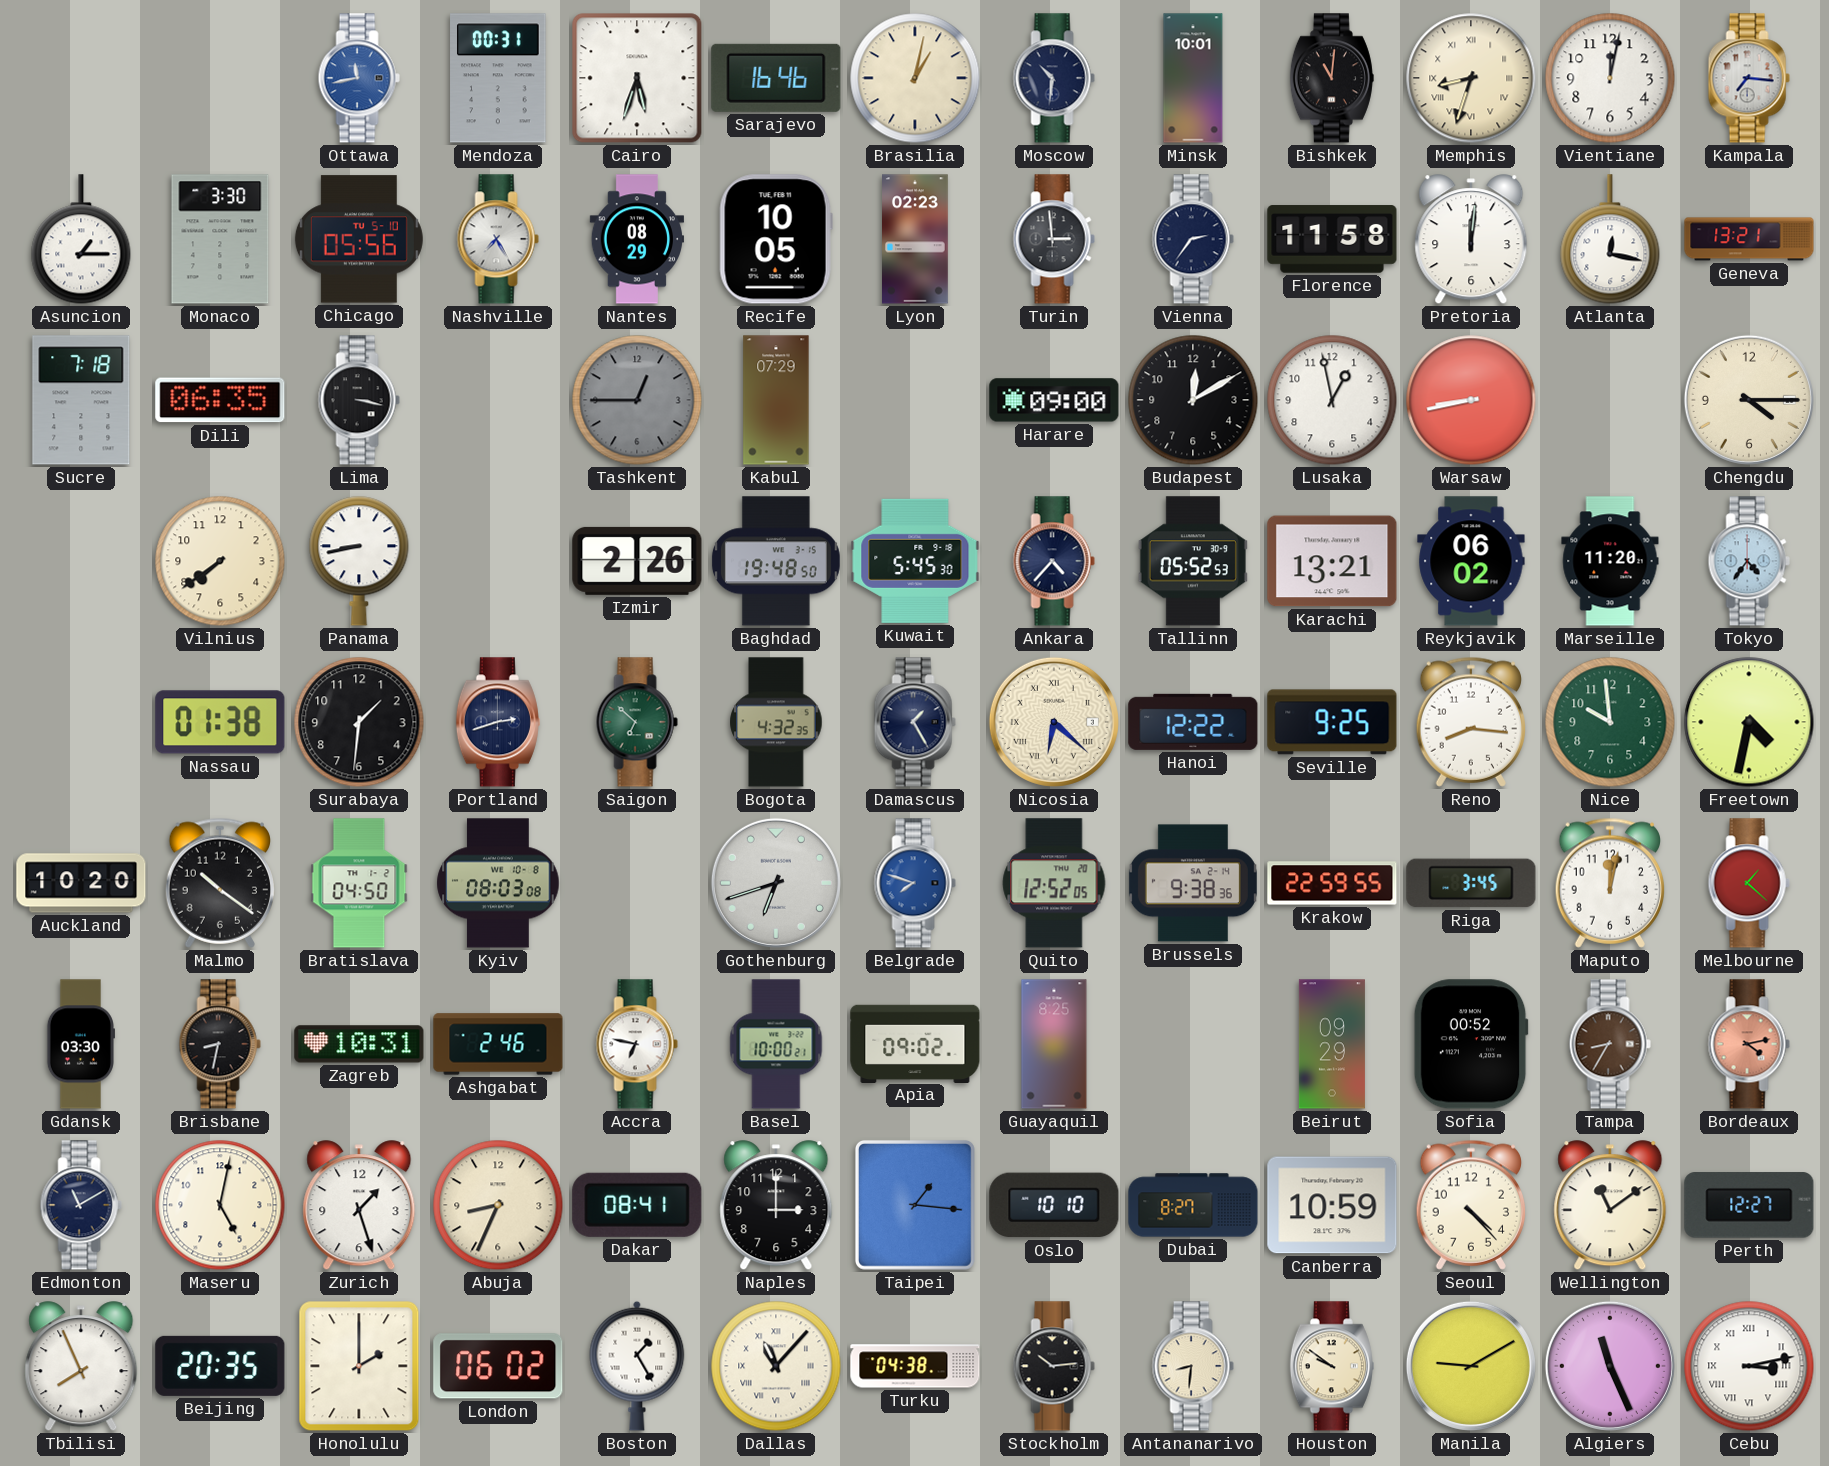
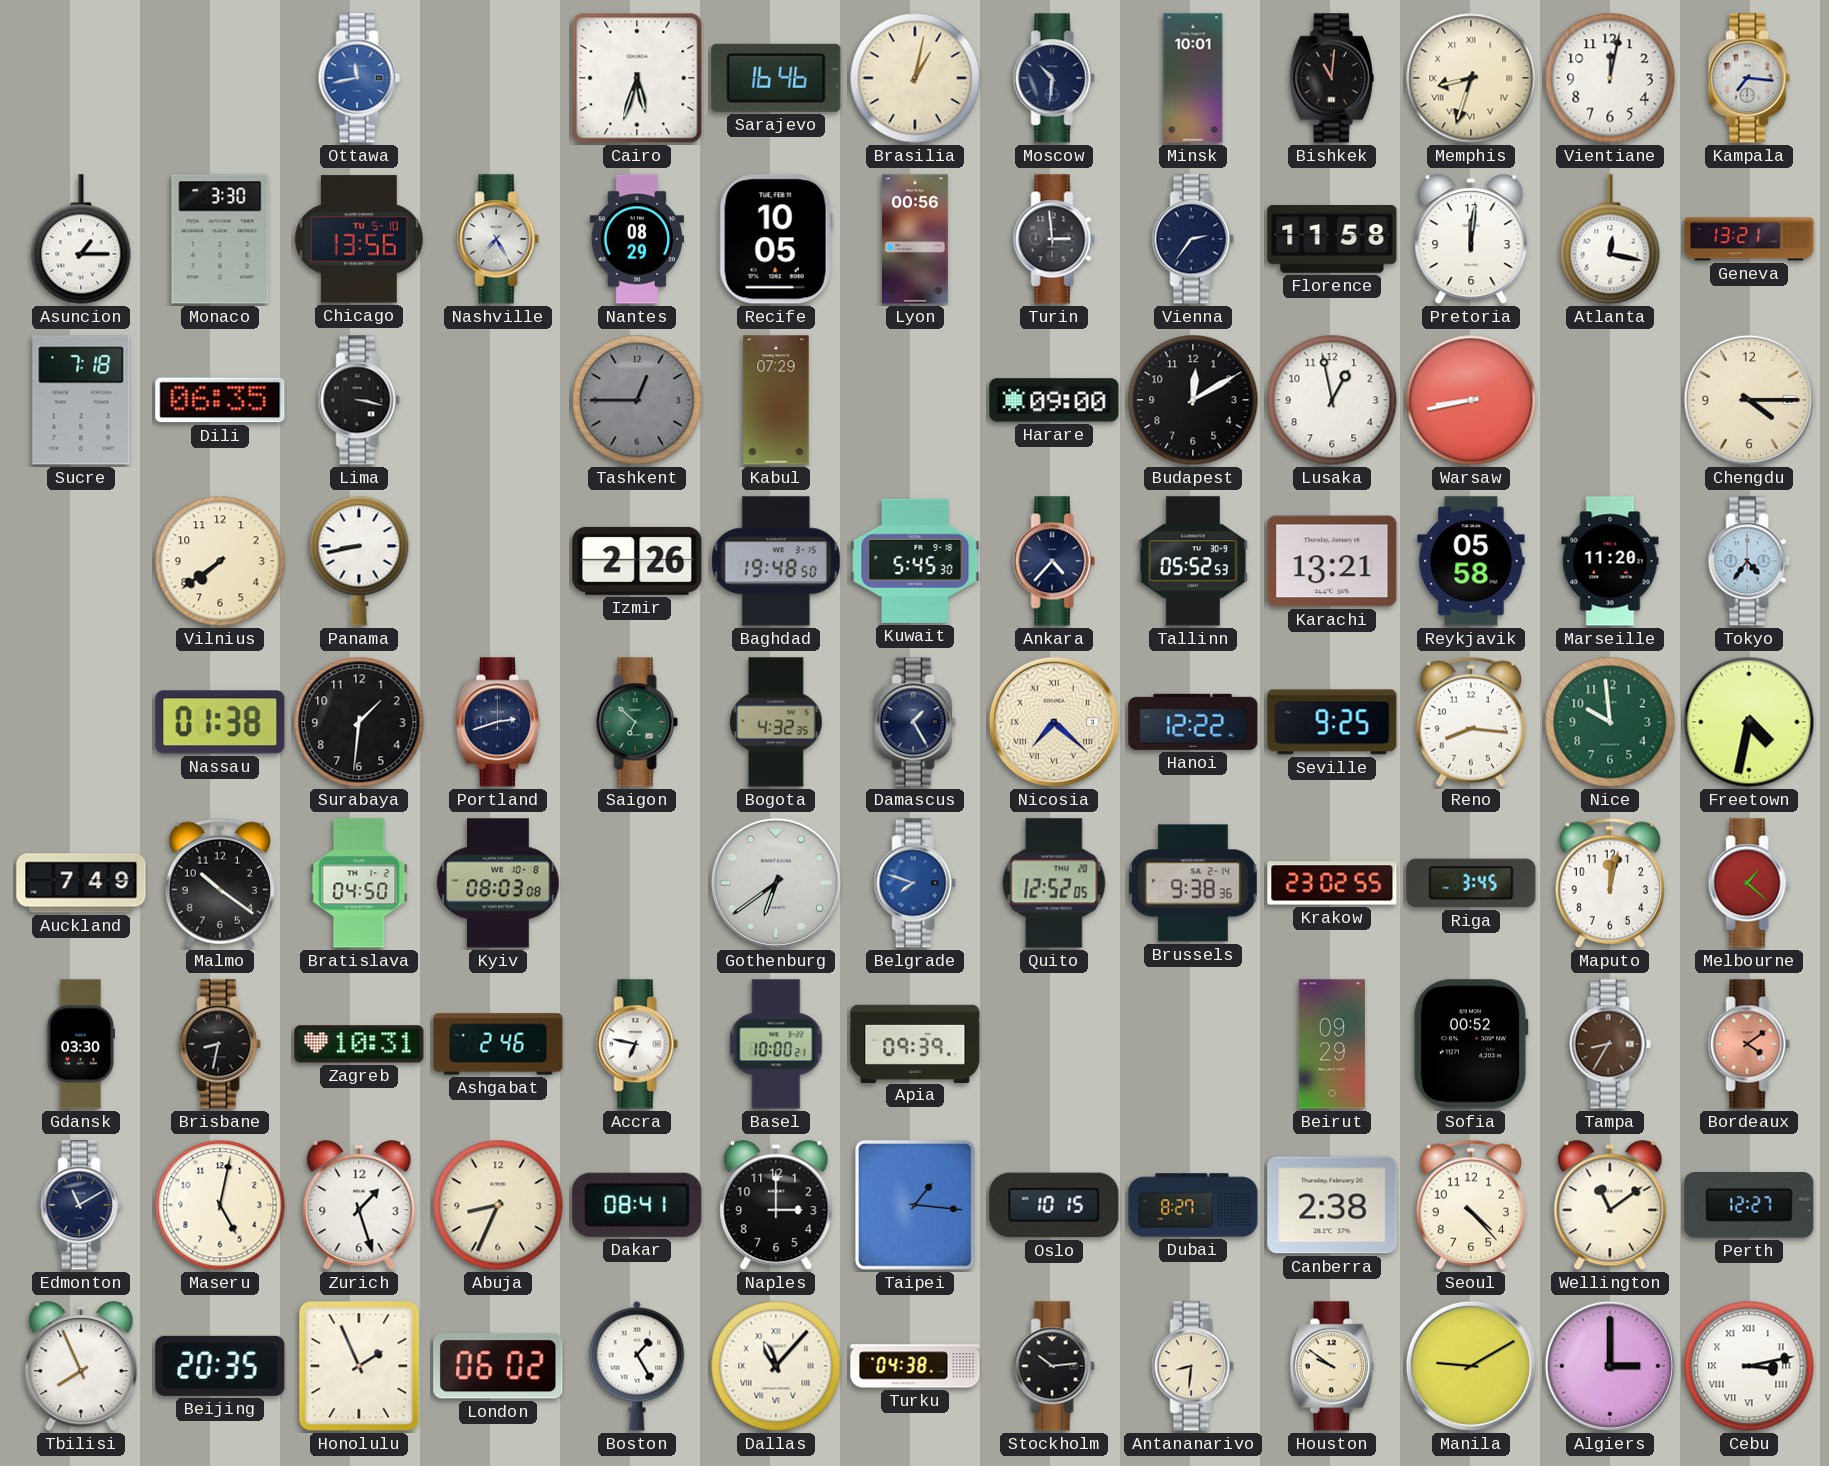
Mendoza: 00:31 -> none
Chicago: 05:56 -> 13:56
Lyon: 02:23 -> 00:56
Reykjavik: 06:02 -> 05:58
Nicosia: 6:22 -> 7:22
Auckland: 10:20 -> 7:49
Gothenburg: 6:42 -> 6:39
Krakow: 22:59 -> 23:02
Apia: 09:02 -> 09:39
Guayaquil: 8:25 -> none
Bordeaux: 4:13 -> 4:09
Oslo: 10:10 -> 10:15
Canberra: 10:59 -> 2:38
Honolulu: 2:00 -> 1:56
Algiers: 11:26 -> 3:00
